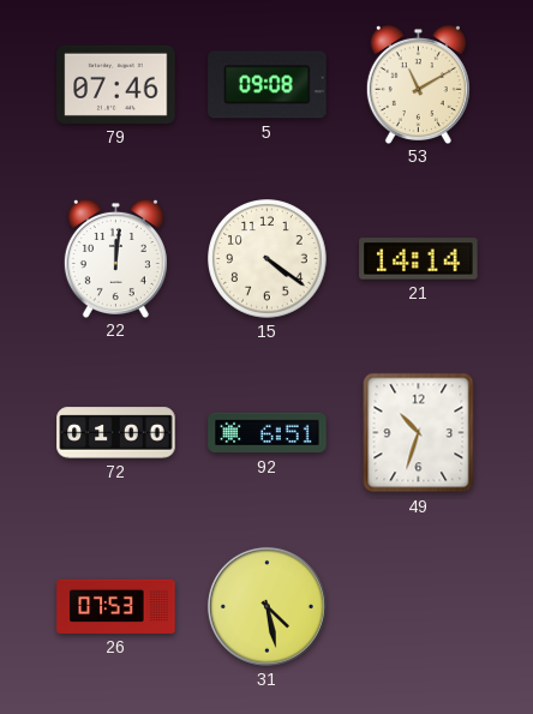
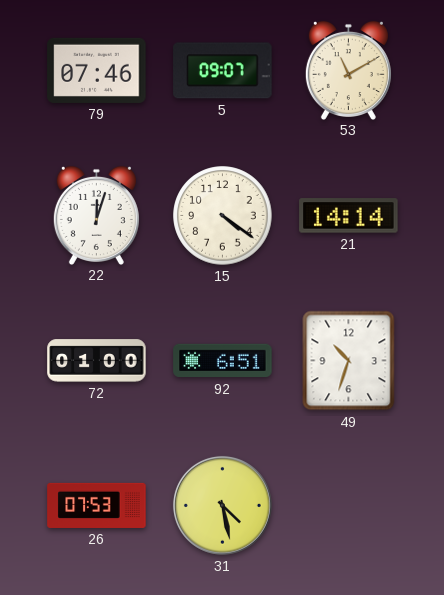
5: 09:08 -> 09:07
22: 12:01 -> 12:03
